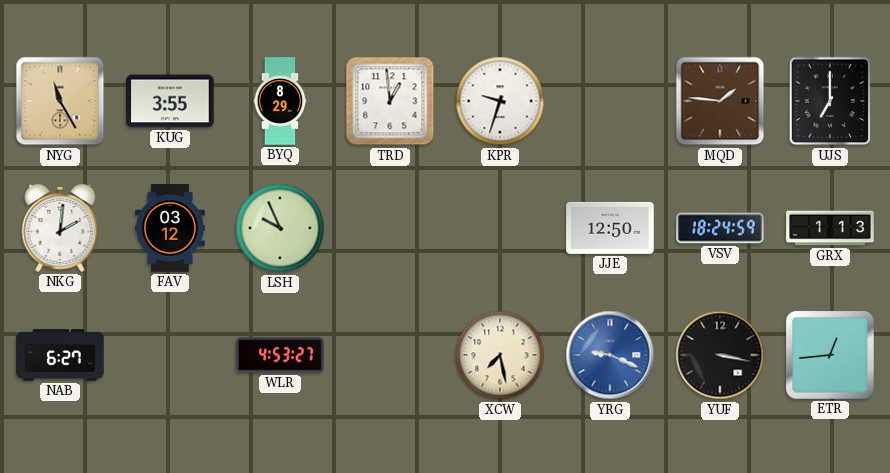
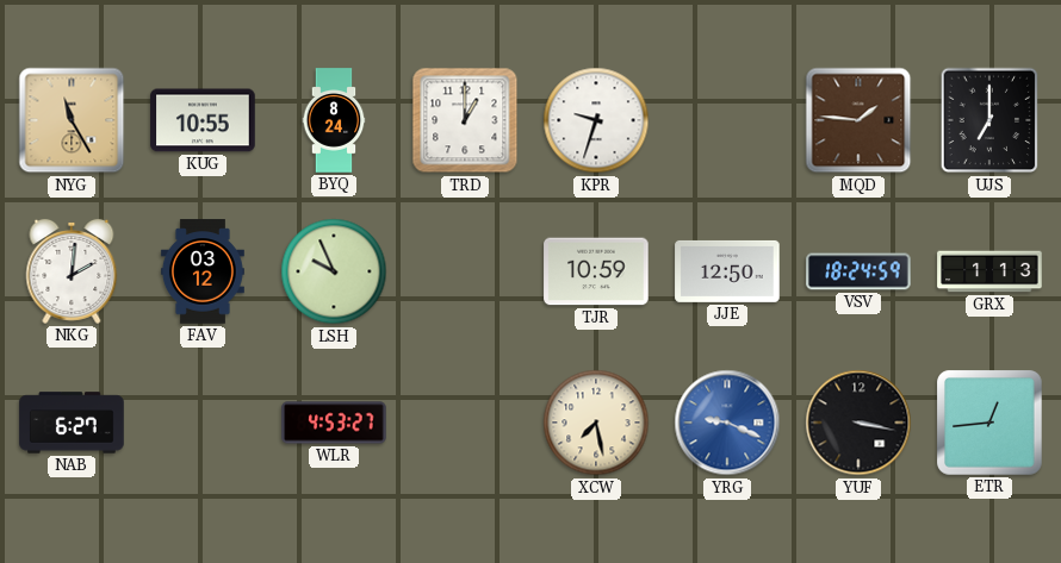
KUG: 3:55 -> 10:55
BYQ: 8:29 -> 8:24
TRD: 12:59 -> 1:00
TJR: none -> 10:59
